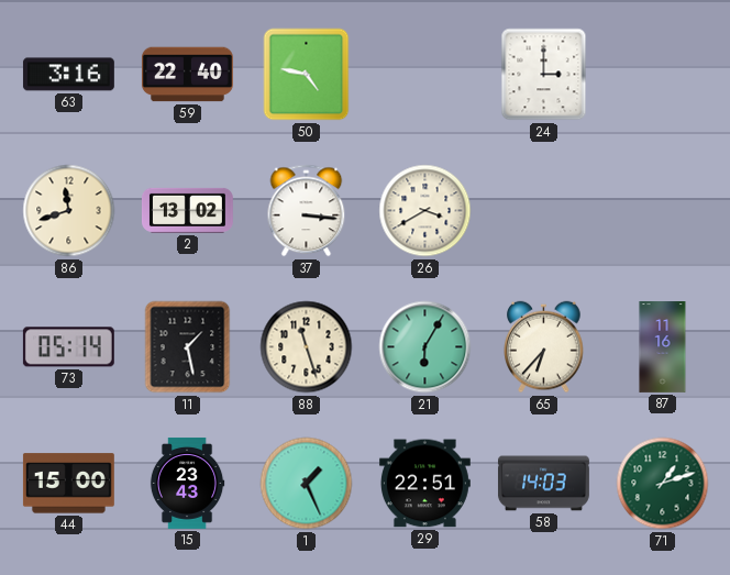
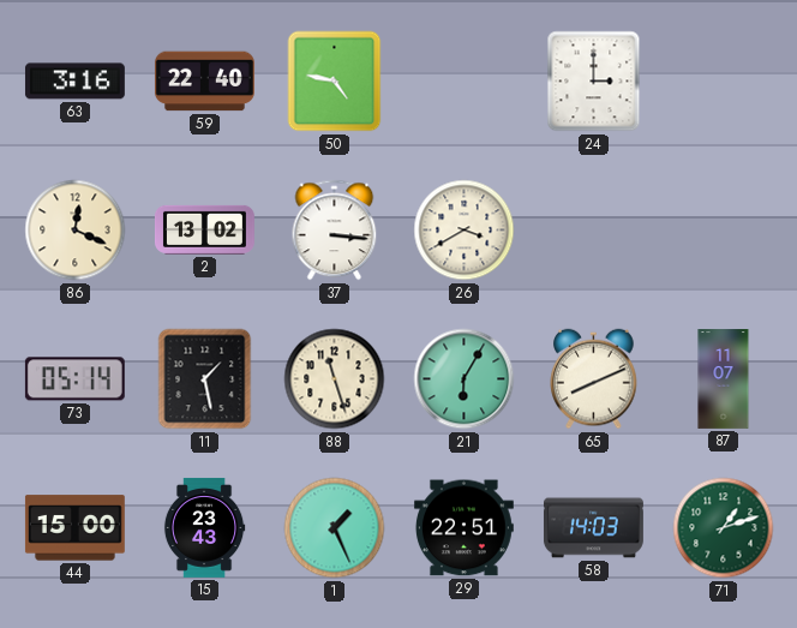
86: 11:42 -> 12:19
65: 6:37 -> 8:11
87: 11:16 -> 11:07
